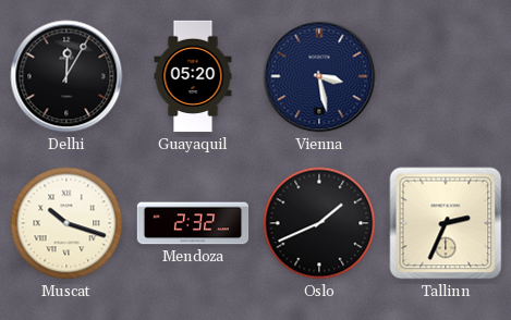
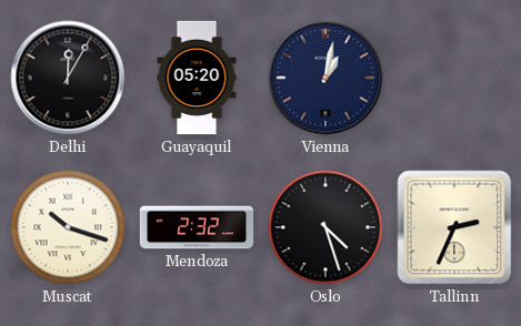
Vienna: 3:28 -> 1:02
Oslo: 1:41 -> 4:27
